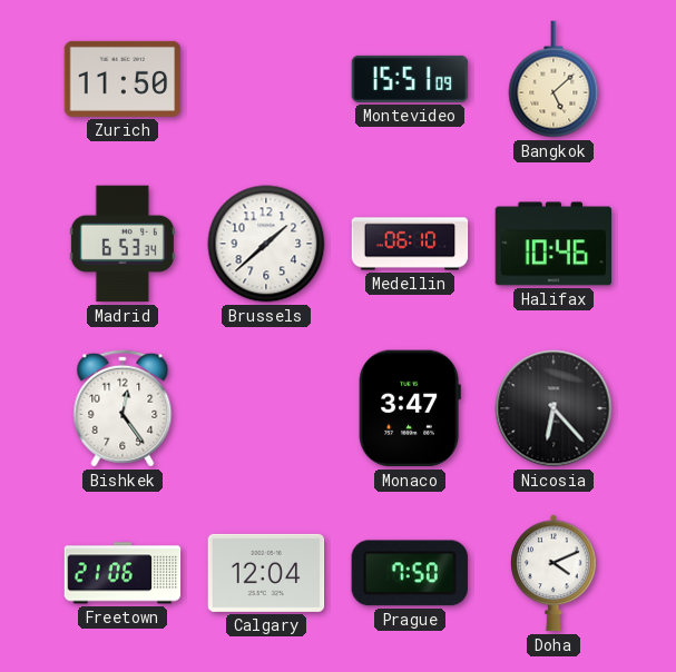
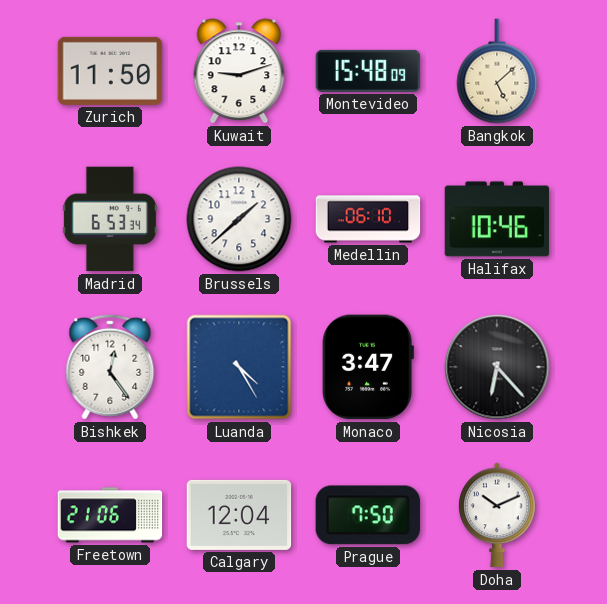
Kuwait: none -> 9:12
Montevideo: 15:51 -> 15:48
Luanda: none -> 4:25
Doha: 4:11 -> 10:11
